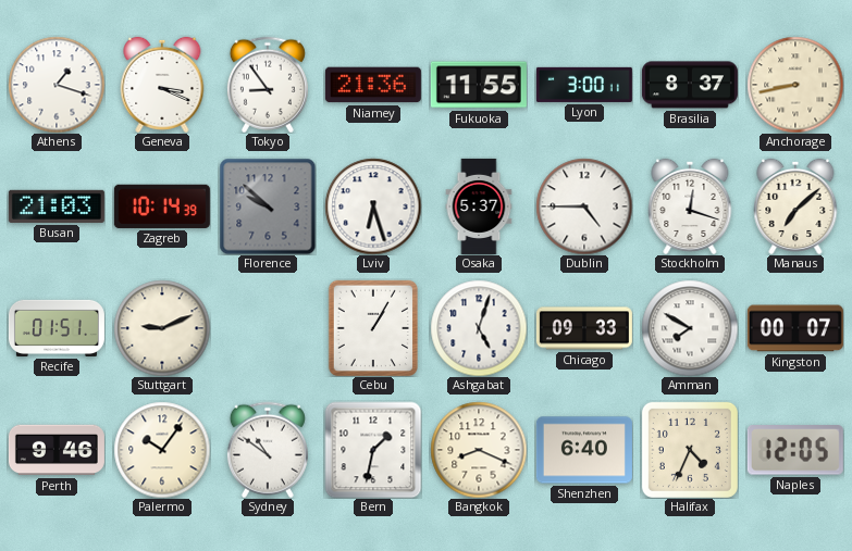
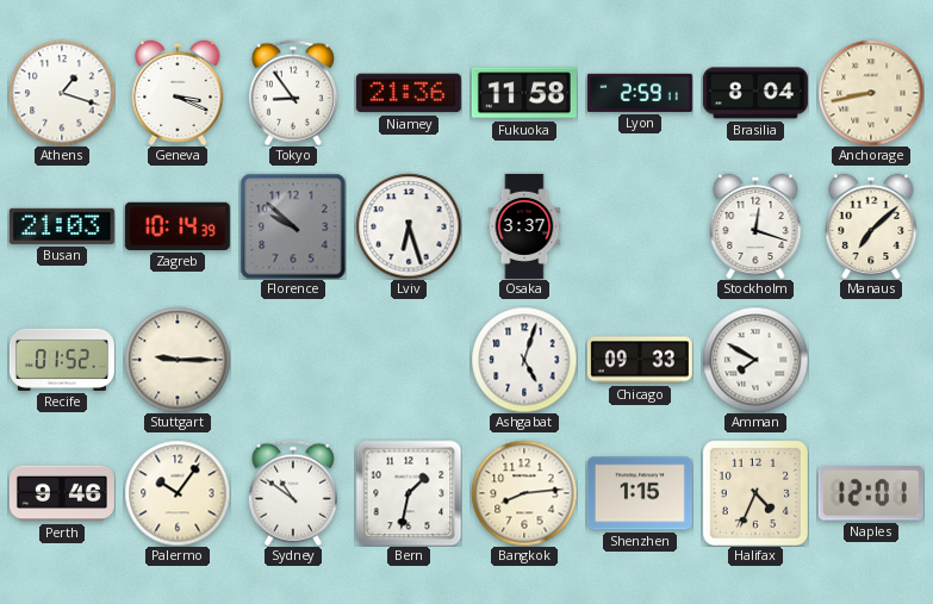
Fukuoka: 11:55 -> 11:58
Lyon: 3:00 -> 2:59
Brasilia: 8:37 -> 8:04
Osaka: 5:37 -> 3:37
Dublin: 4:45 -> none
Recife: 01:51 -> 01:52
Stuttgart: 9:11 -> 9:15
Cebu: 1:05 -> none
Kingston: 00:07 -> none
Bangkok: 8:19 -> 8:14
Shenzhen: 6:40 -> 1:15
Naples: 12:05 -> 12:01
